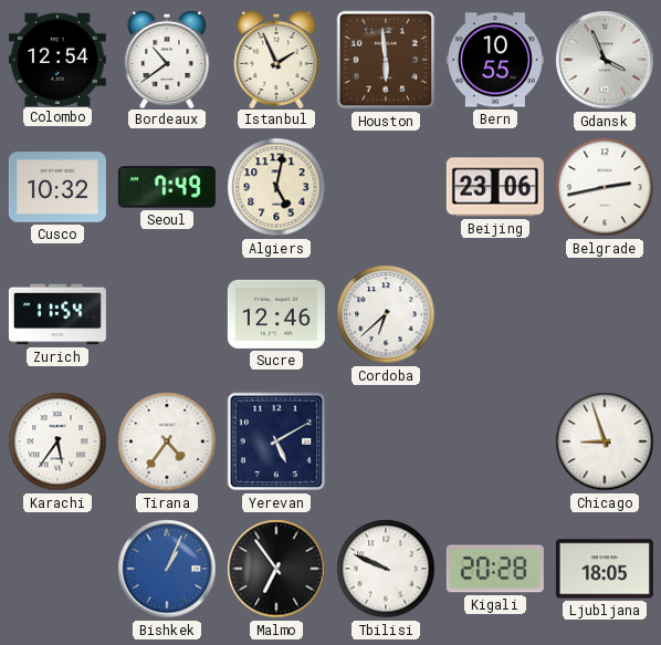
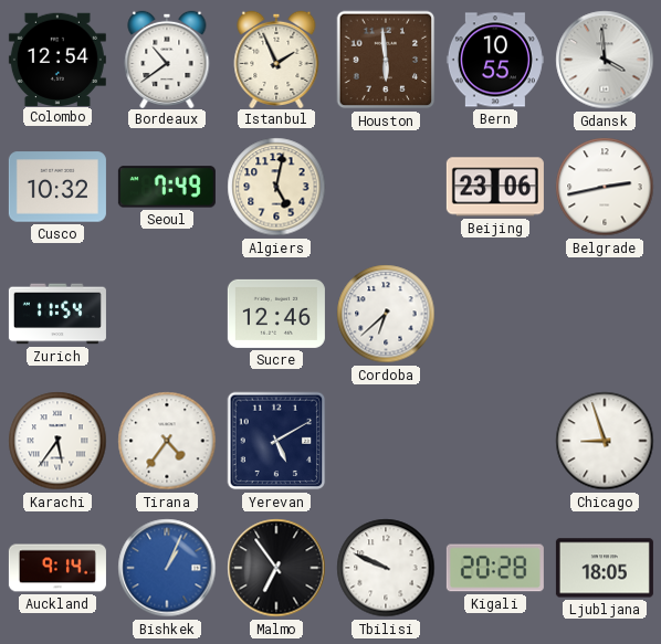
Gdansk: 3:56 -> 3:59
Auckland: none -> 9:14
